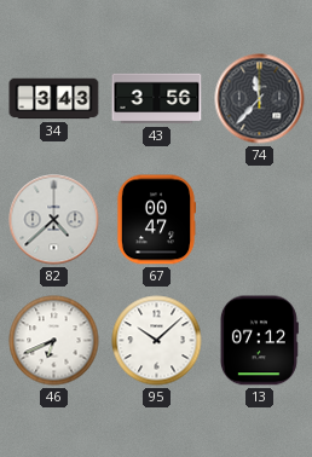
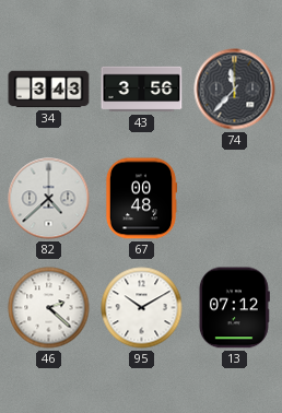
67: 00:47 -> 00:48
46: 6:41 -> 2:22
95: 10:08 -> 10:10
